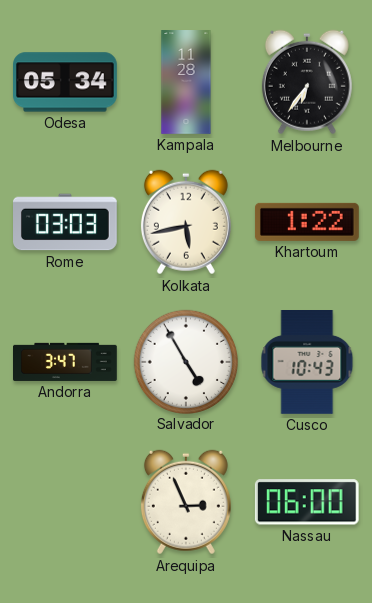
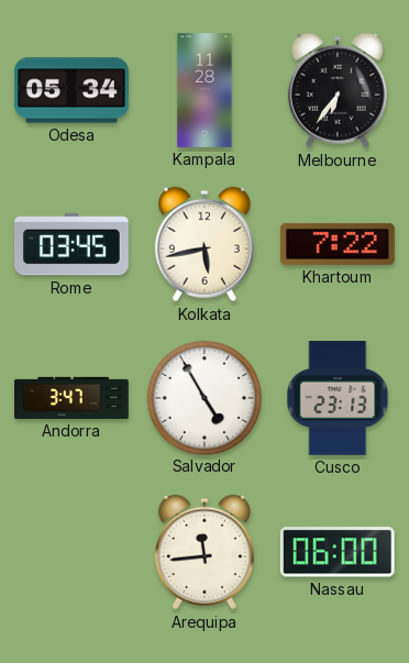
Rome: 03:03 -> 03:45
Khartoum: 1:22 -> 7:22
Cusco: 10:43 -> 23:13
Arequipa: 2:56 -> 11:44
